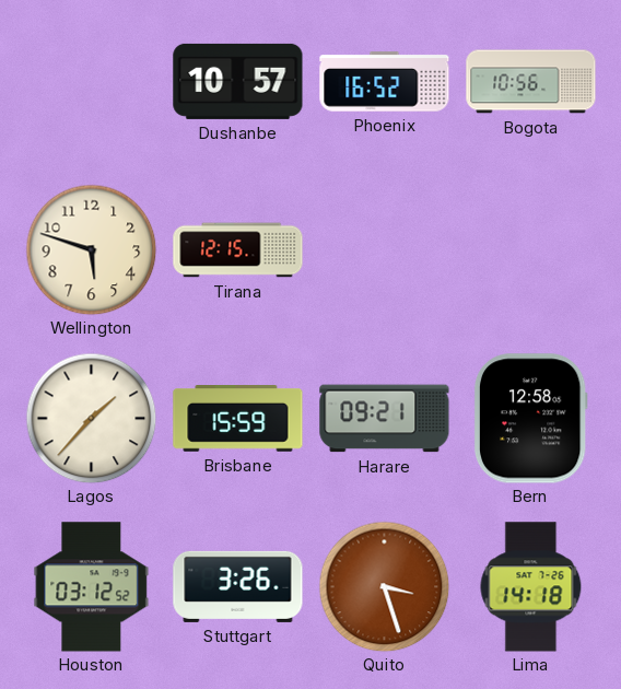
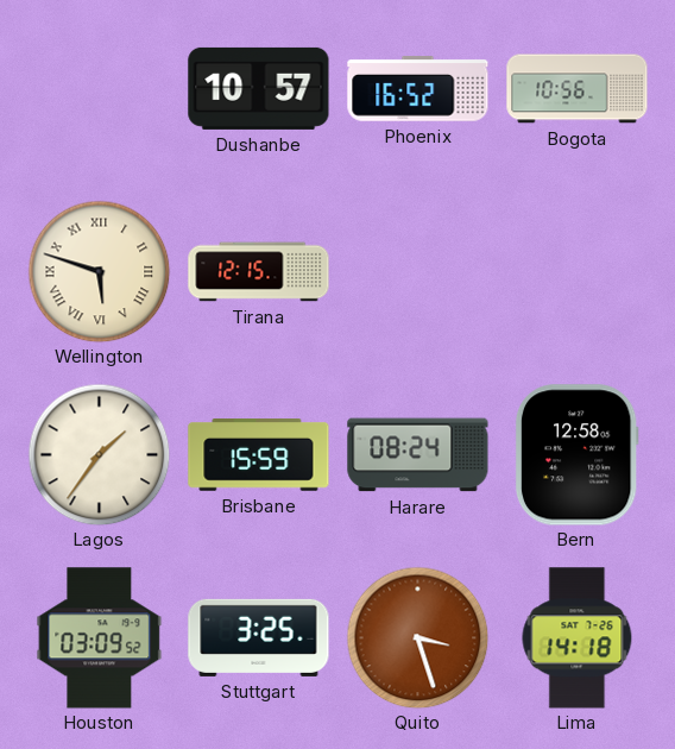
Wellington numerals: Arabic -> Roman
Lagos: 1:37 -> 1:36
Harare: 09:21 -> 08:24
Houston: 03:12 -> 03:09
Stuttgart: 3:26 -> 3:25
